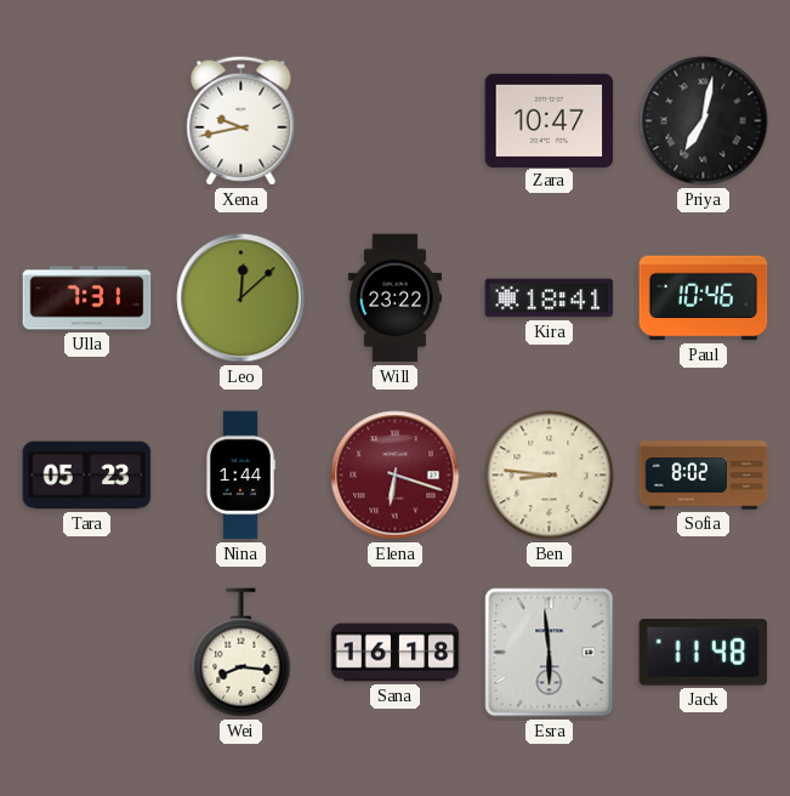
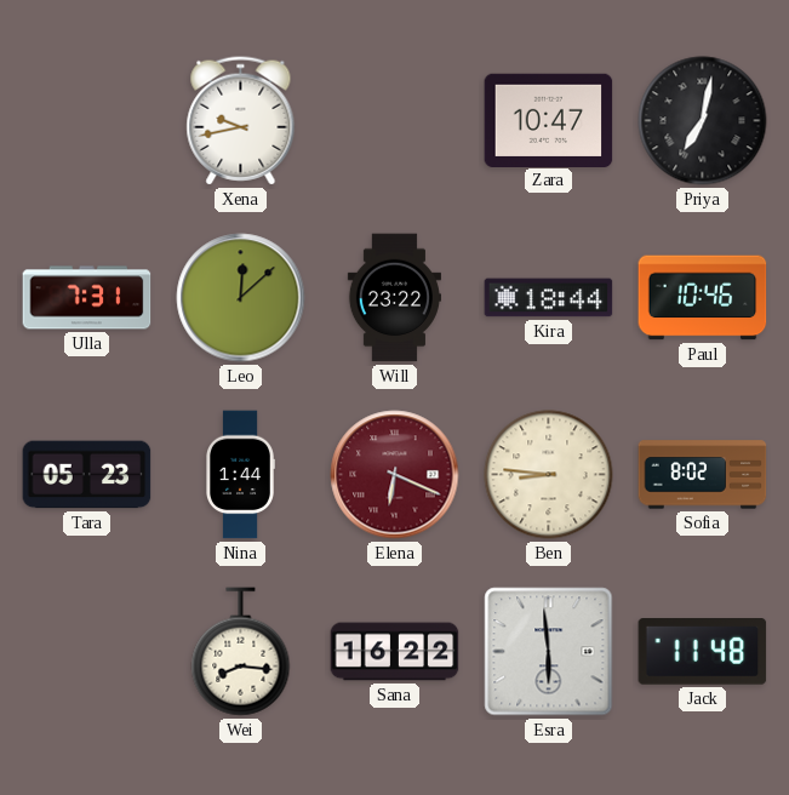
Kira: 18:41 -> 18:44
Elena: 6:18 -> 6:19
Sana: 16:18 -> 16:22
